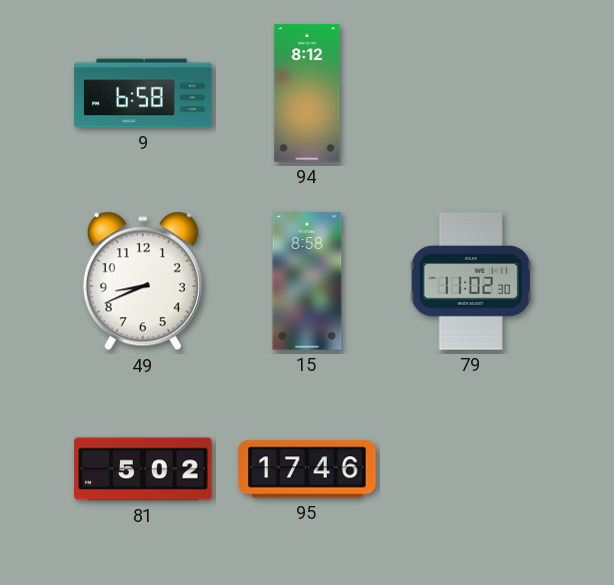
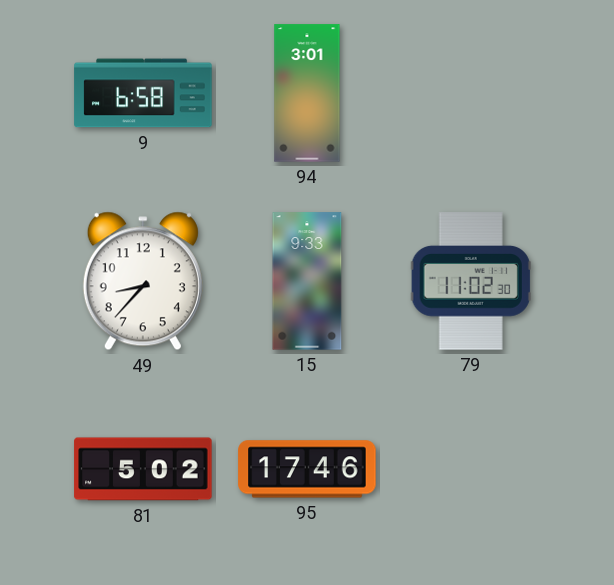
94: 8:12 -> 3:01
49: 8:41 -> 8:37
15: 8:58 -> 9:33
